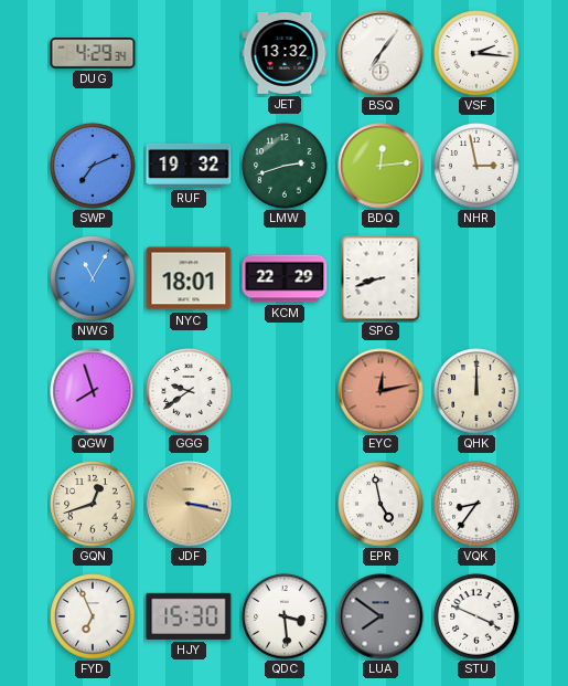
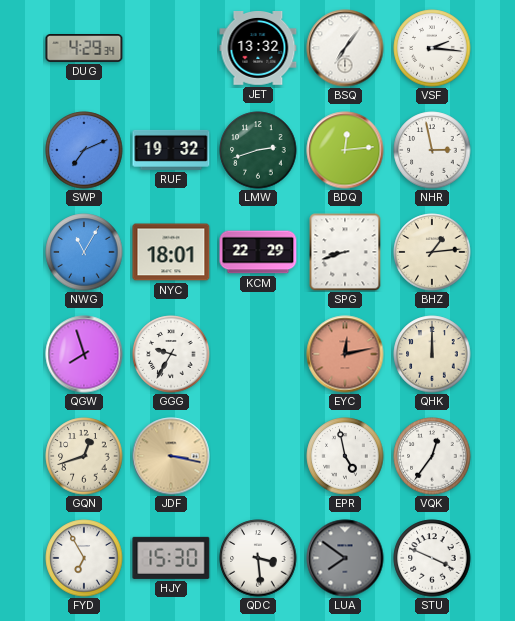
BHZ: none -> 1:14
GGG: 9:39 -> 9:35
VQK: 8:36 -> 12:36
FYD: 6:56 -> 6:55
